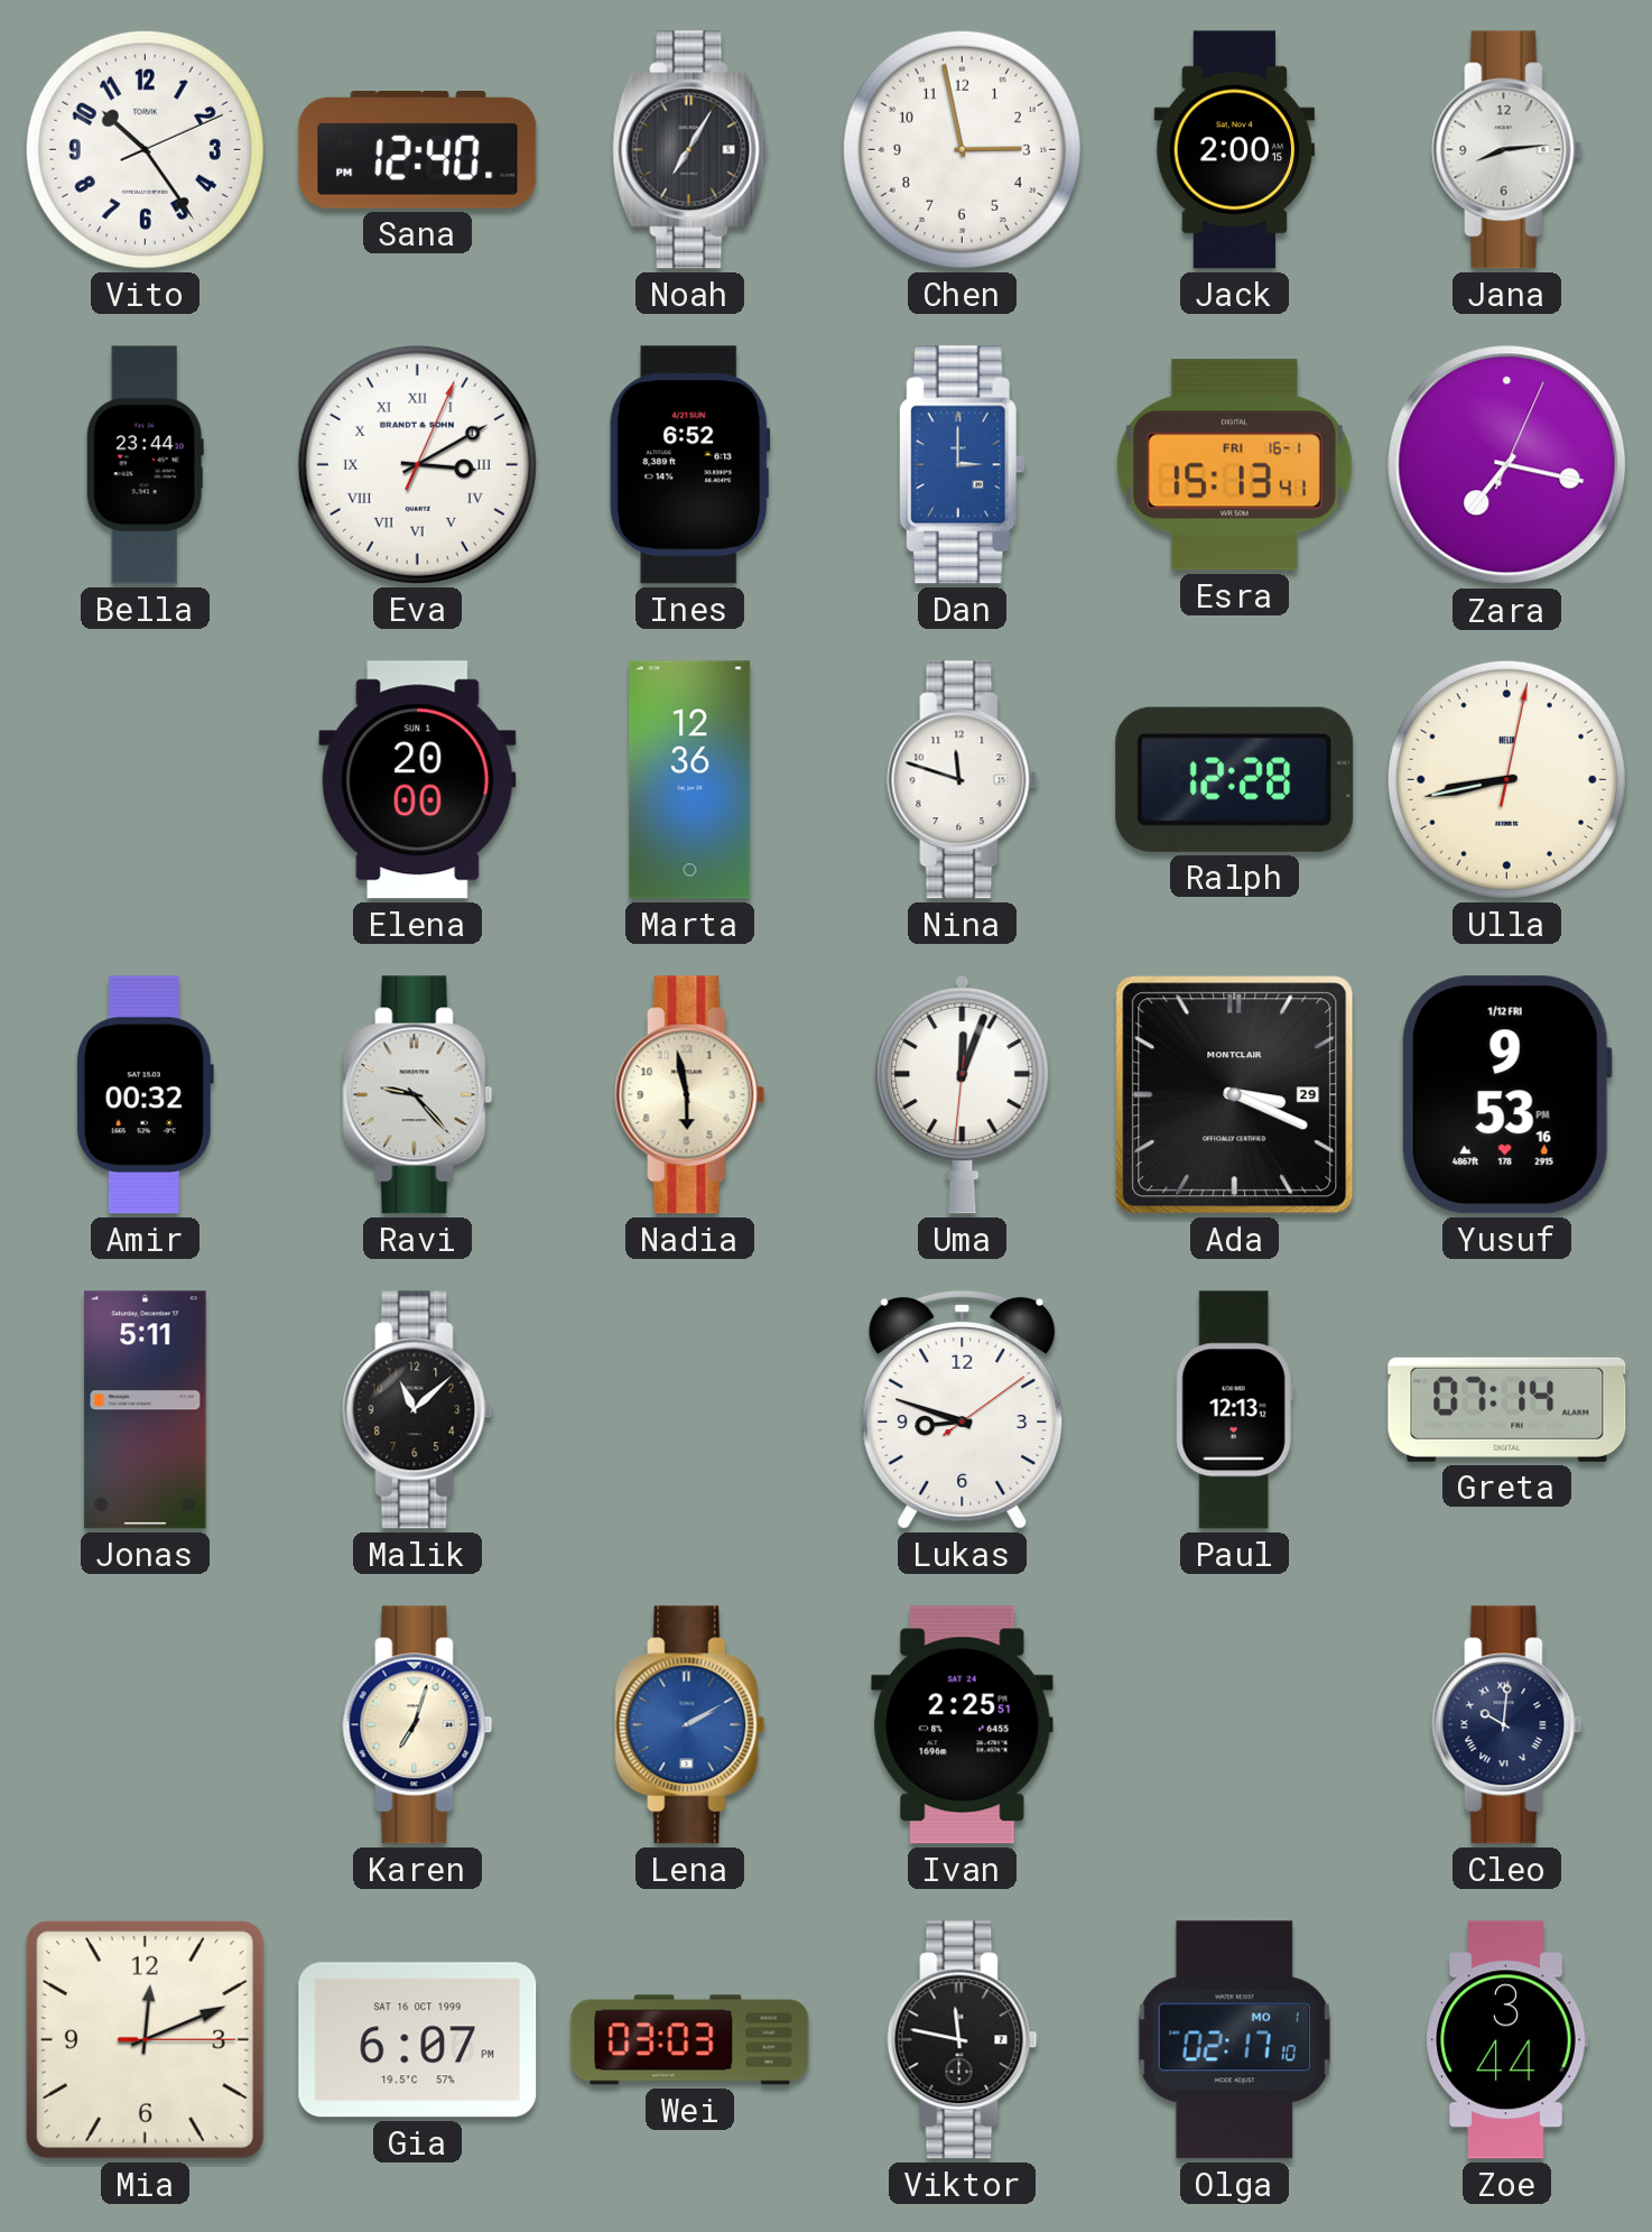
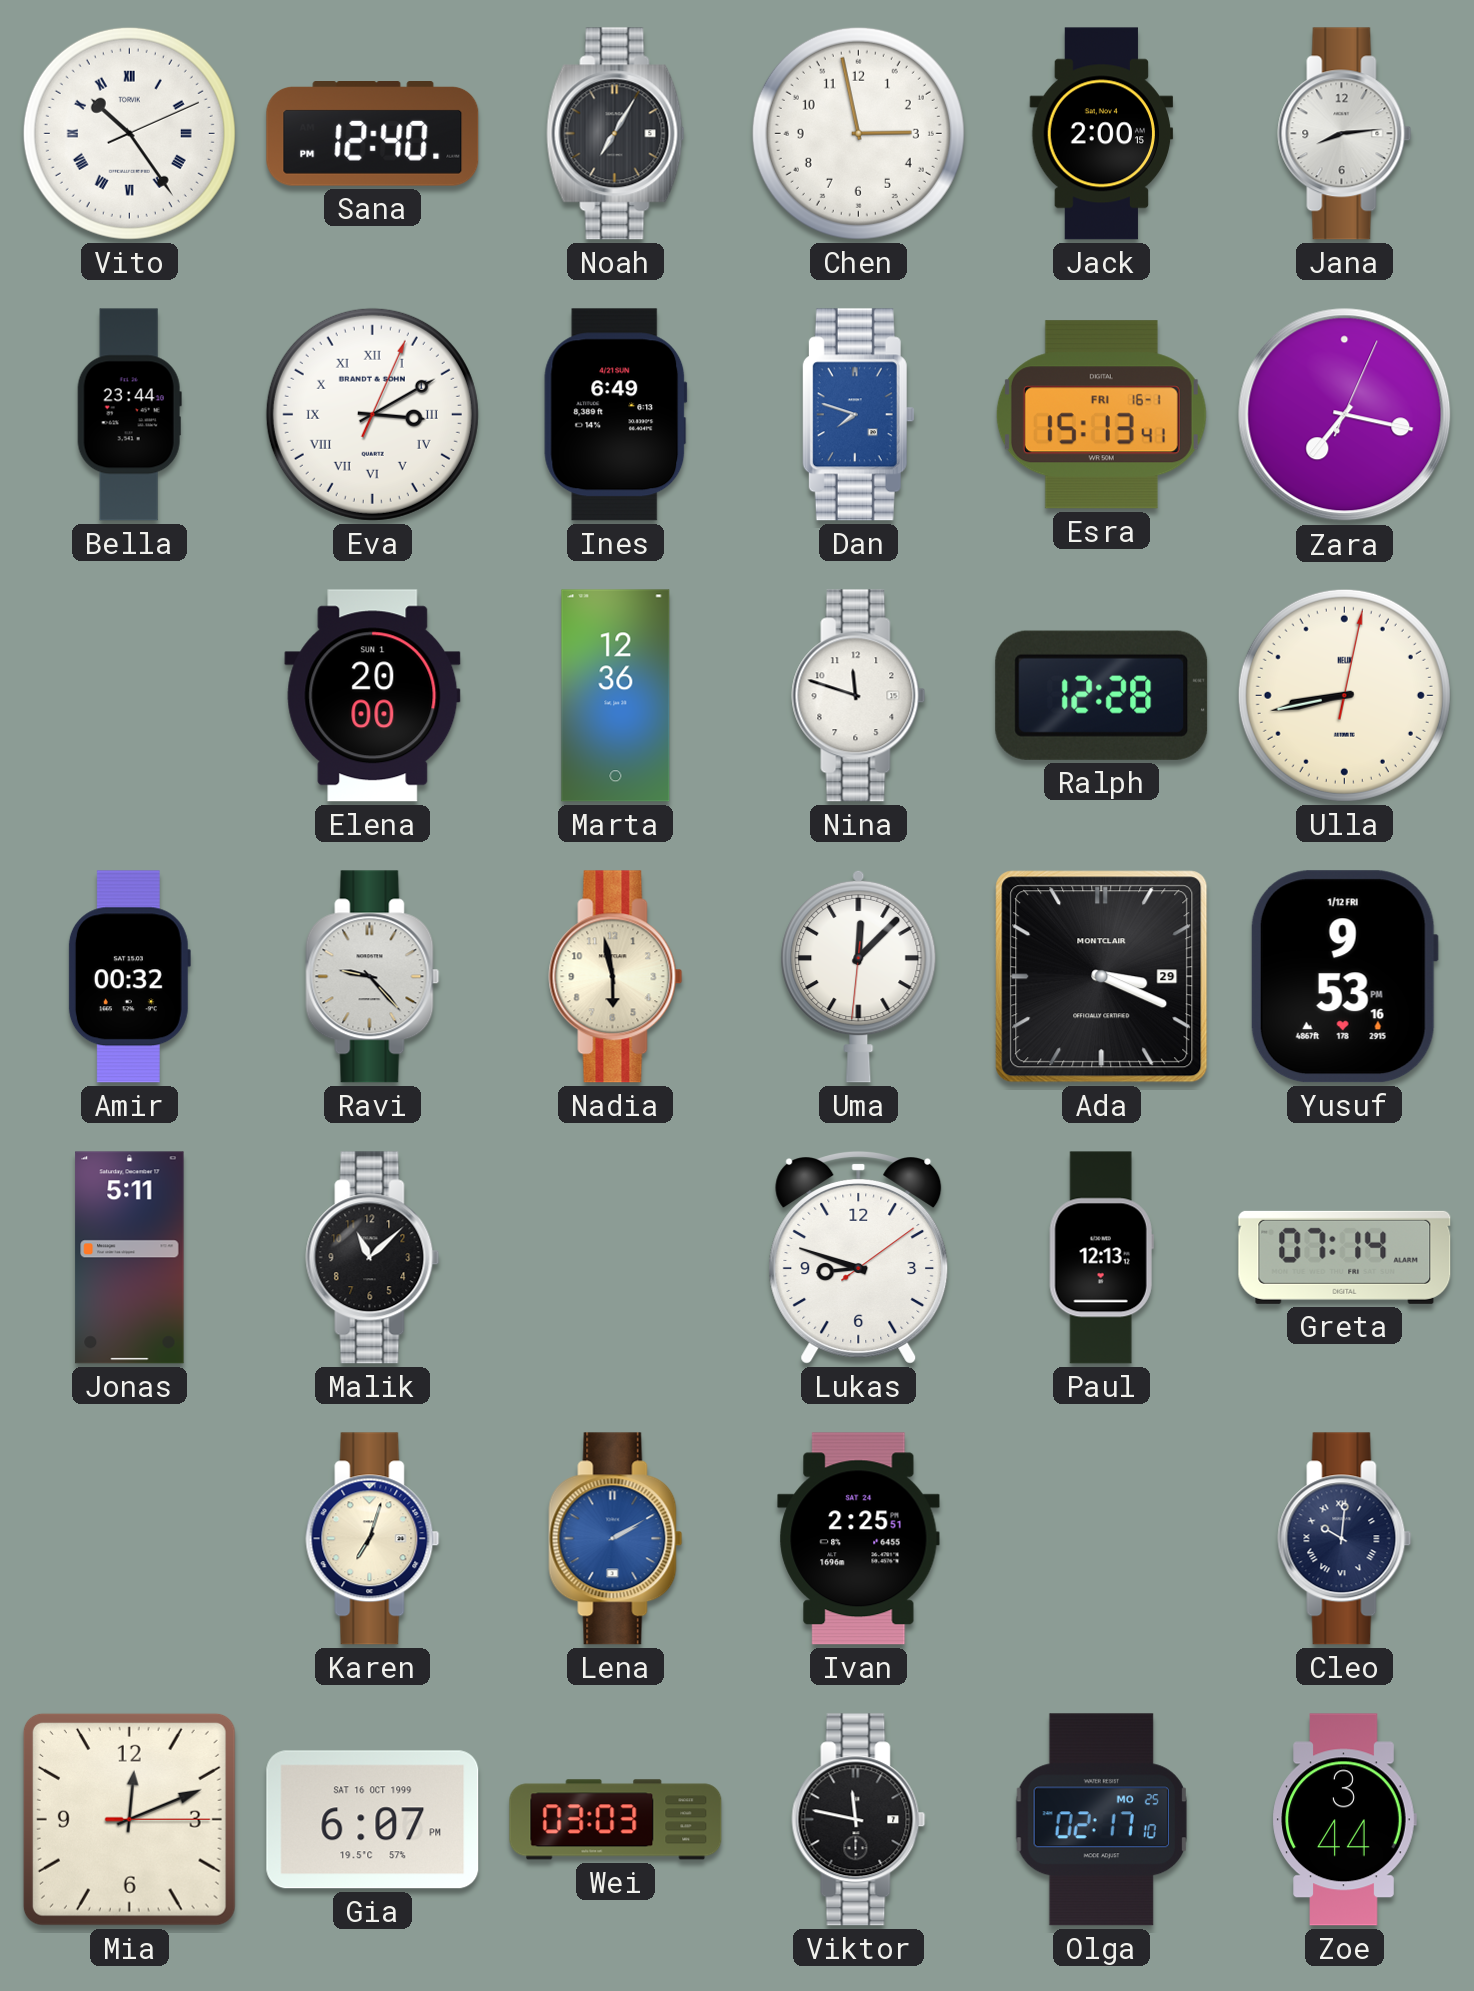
Vito numerals: Arabic -> Roman
Ines: 6:52 -> 6:49
Dan: 3:00 -> 7:48
Uma: 12:03 -> 12:07
Olga date: MO 1 -> MO 25
